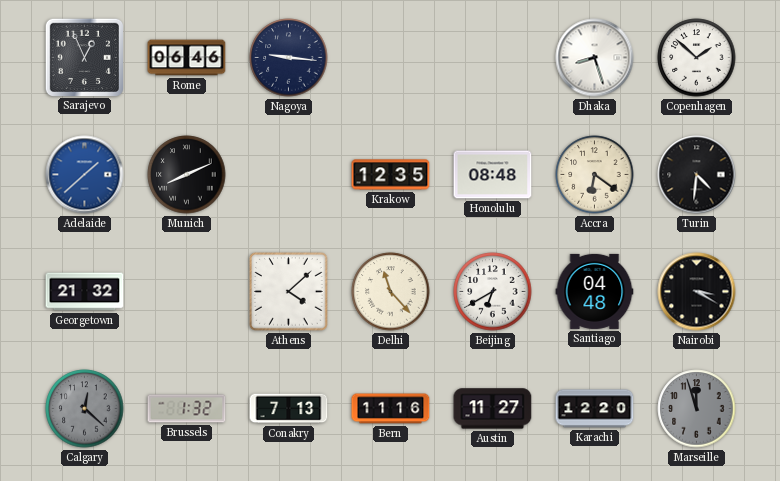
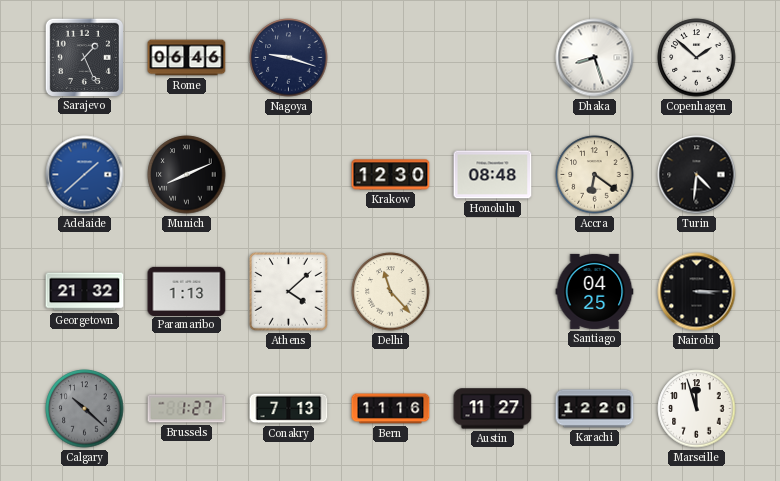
Sarajevo: 12:56 -> 1:26
Nagoya: 9:16 -> 9:18
Krakow: 12:35 -> 12:30
Paramaribo: none -> 1:13
Beijing: 6:40 -> none
Santiago: 04:48 -> 04:25
Nairobi: 3:20 -> 3:15
Calgary: 12:22 -> 10:22
Brussels: 1:32 -> 1:27
Marseille dial: grey -> white
